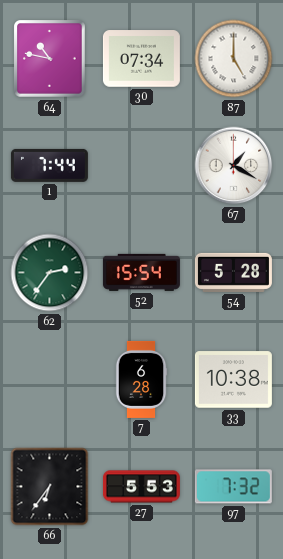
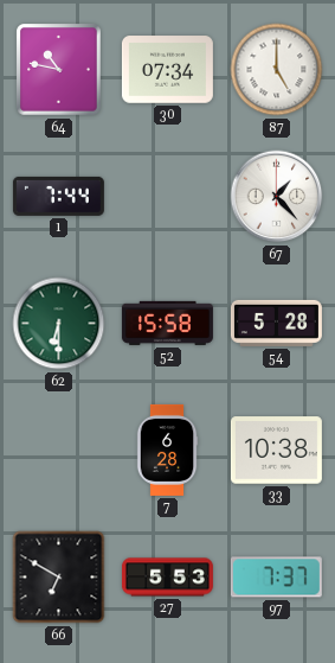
67: 1:20 -> 1:23
62: 2:36 -> 6:30
52: 15:54 -> 15:58
66: 6:36 -> 6:50
97: 7:32 -> 7:37
